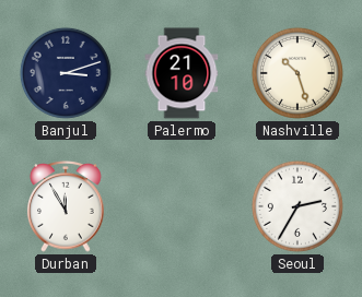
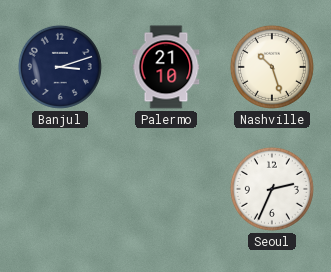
Durban: 11:55 -> none
Seoul: 2:35 -> 2:34
